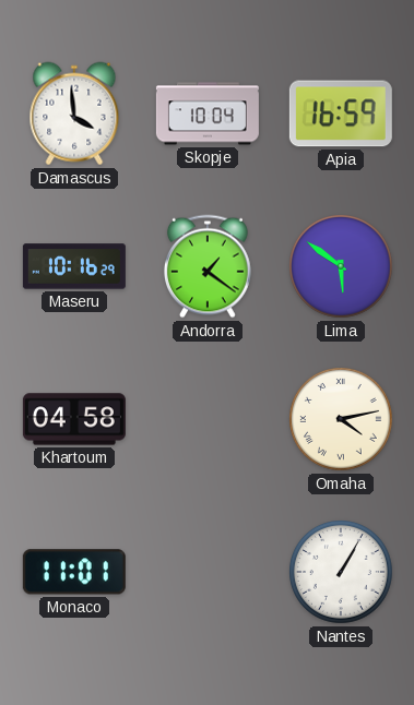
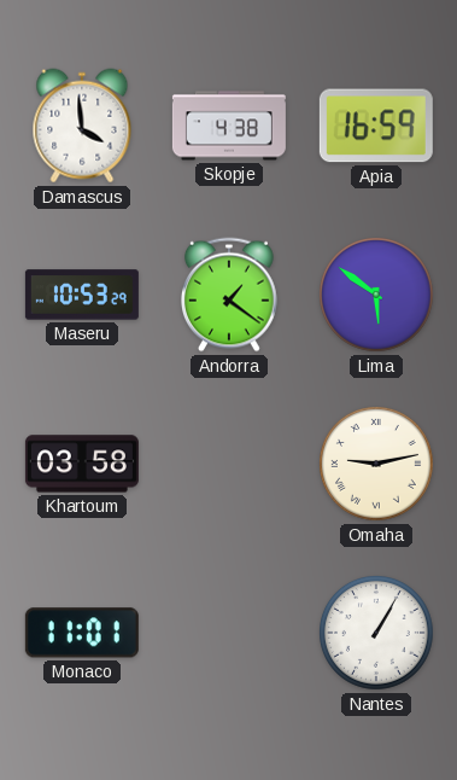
Skopje: 10:04 -> 4:38
Maseru: 10:16 -> 10:53
Khartoum: 04:58 -> 03:58
Omaha: 4:13 -> 9:13
